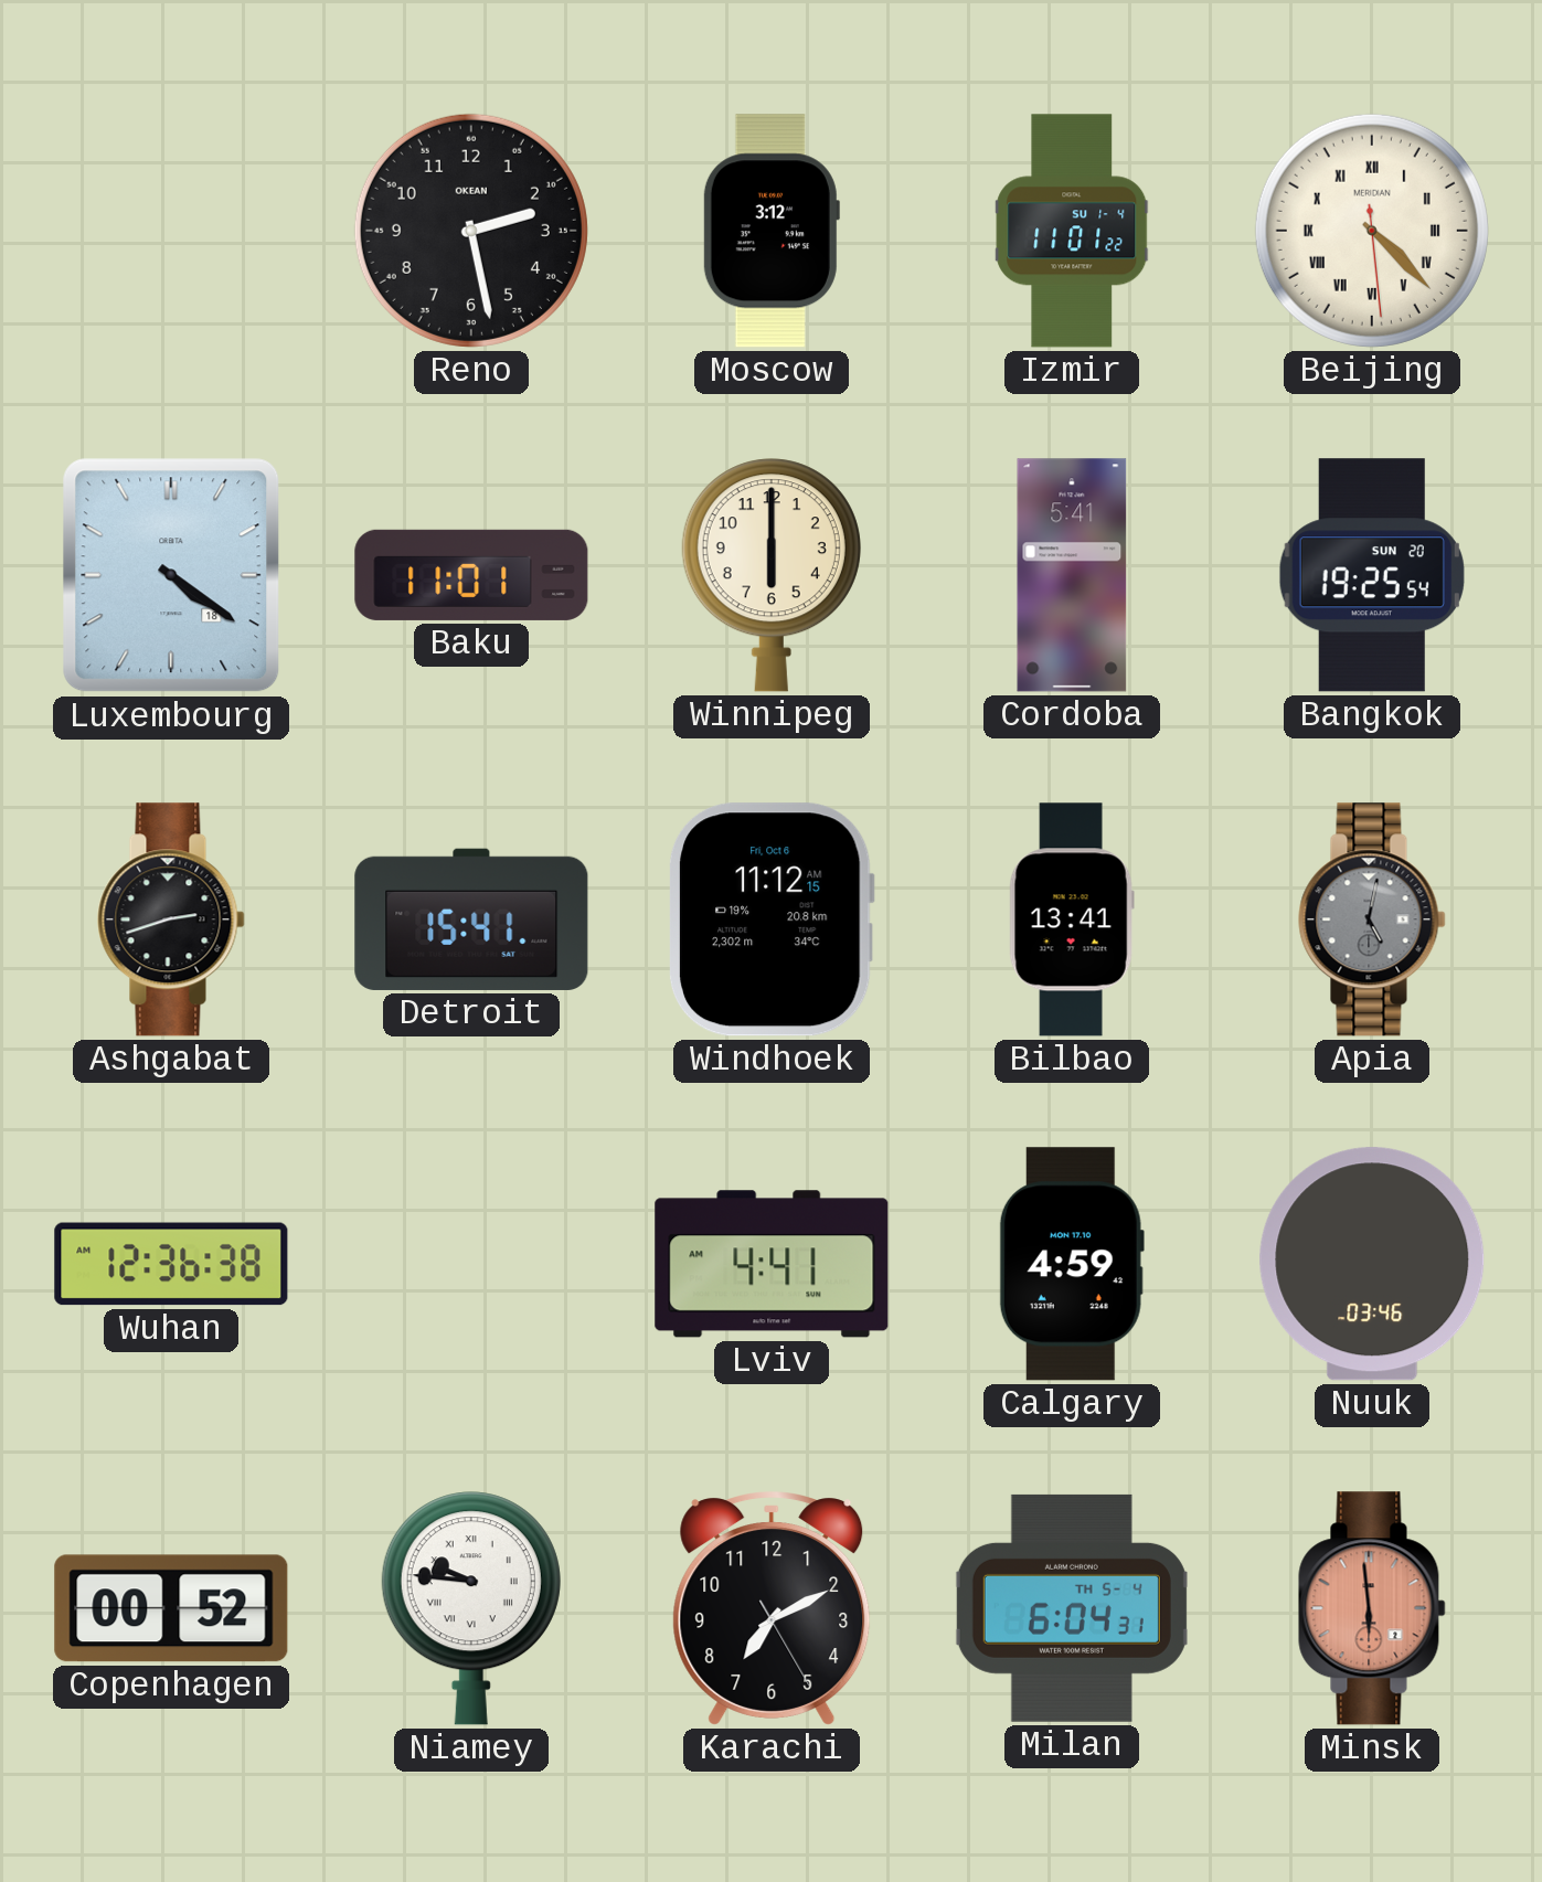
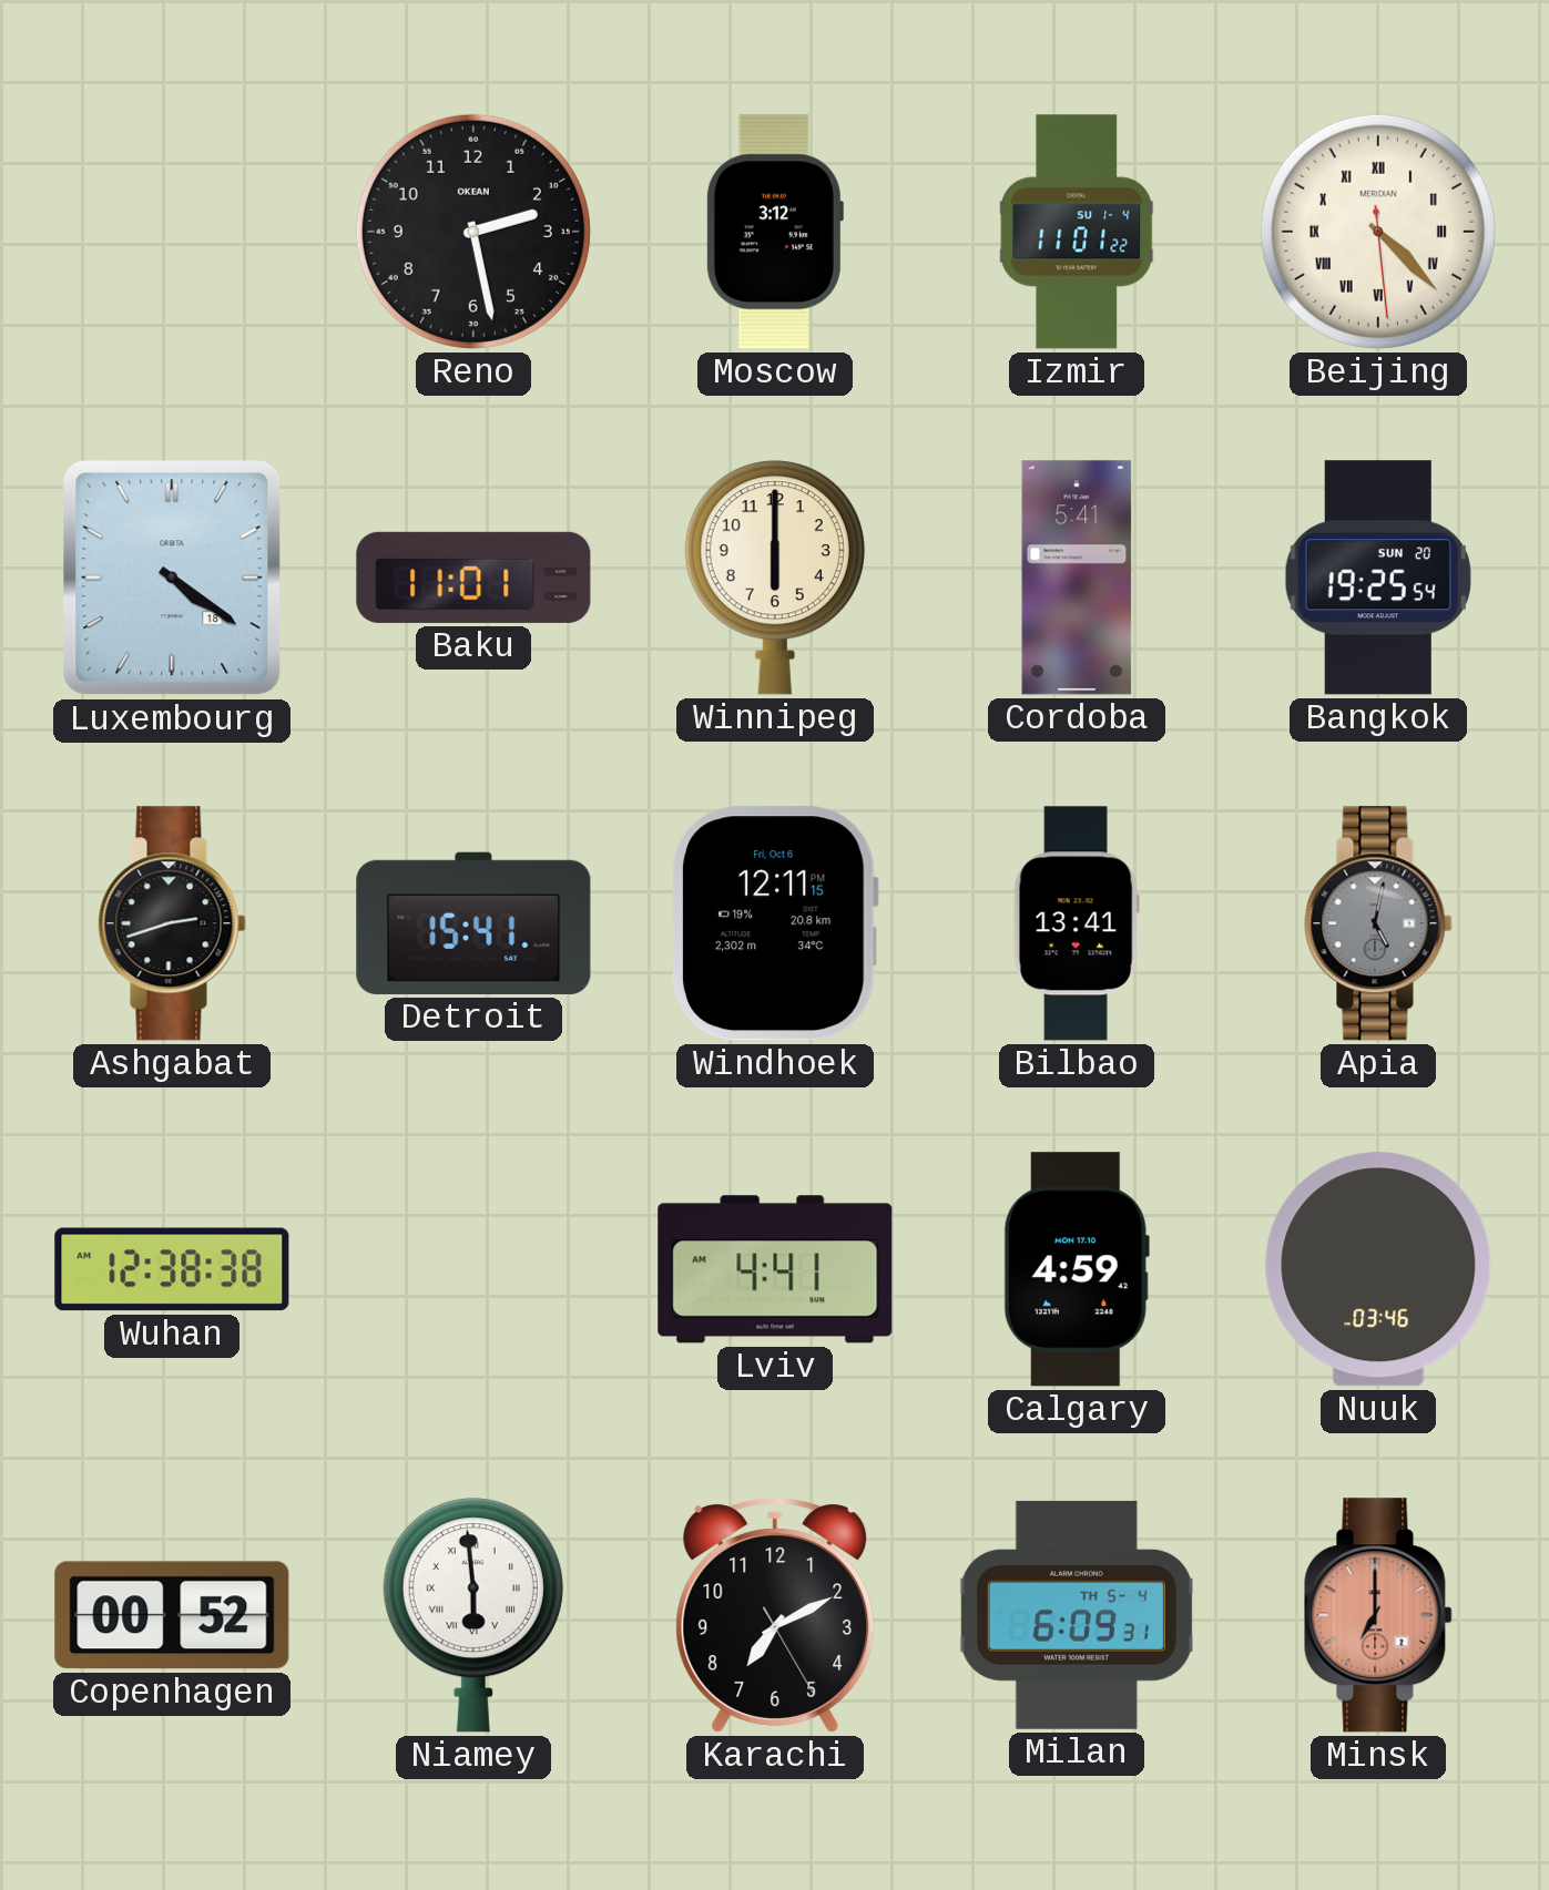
Windhoek: 11:12 -> 12:11
Wuhan: 12:36 -> 12:38
Niamey: 9:46 -> 5:59
Milan: 6:04 -> 6:09
Minsk: 5:59 -> 7:00
